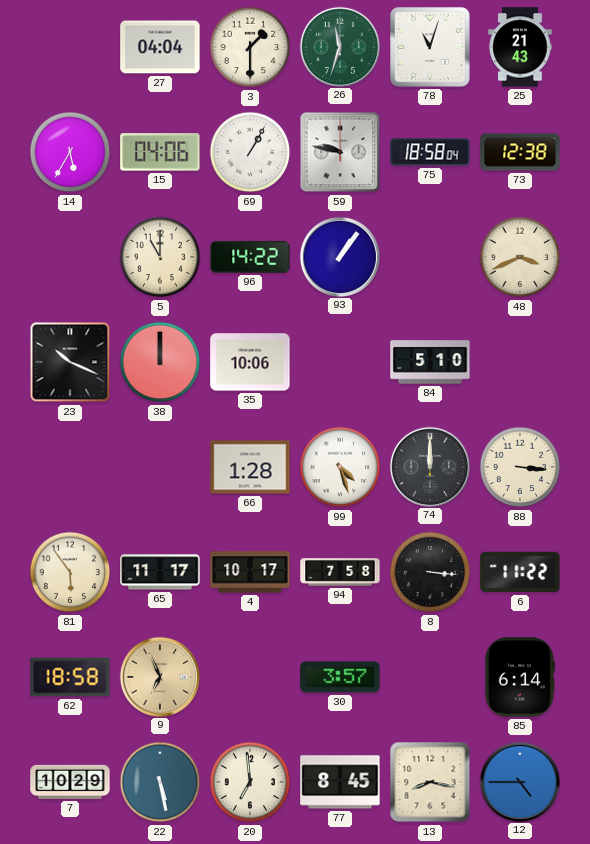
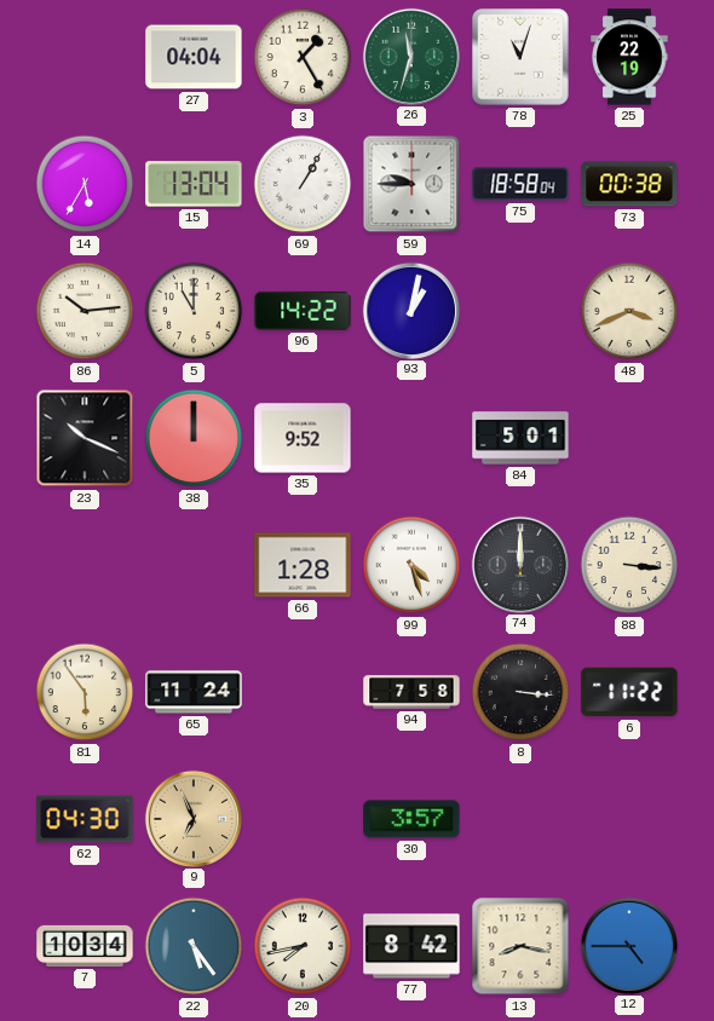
3: 1:30 -> 1:25
25: 21:43 -> 22:19
15: 04:06 -> 13:04
59: 9:47 -> 9:45
73: 12:38 -> 00:38
86: none -> 10:14
93: 1:06 -> 1:02
35: 10:06 -> 9:52
84: 5:10 -> 5:01
65: 11:17 -> 11:24
4: 10:17 -> none
62: 18:58 -> 04:30
85: 6:14 -> none
7: 10:29 -> 10:34
22: 5:28 -> 5:24
20: 6:59 -> 7:43
77: 8:45 -> 8:42
